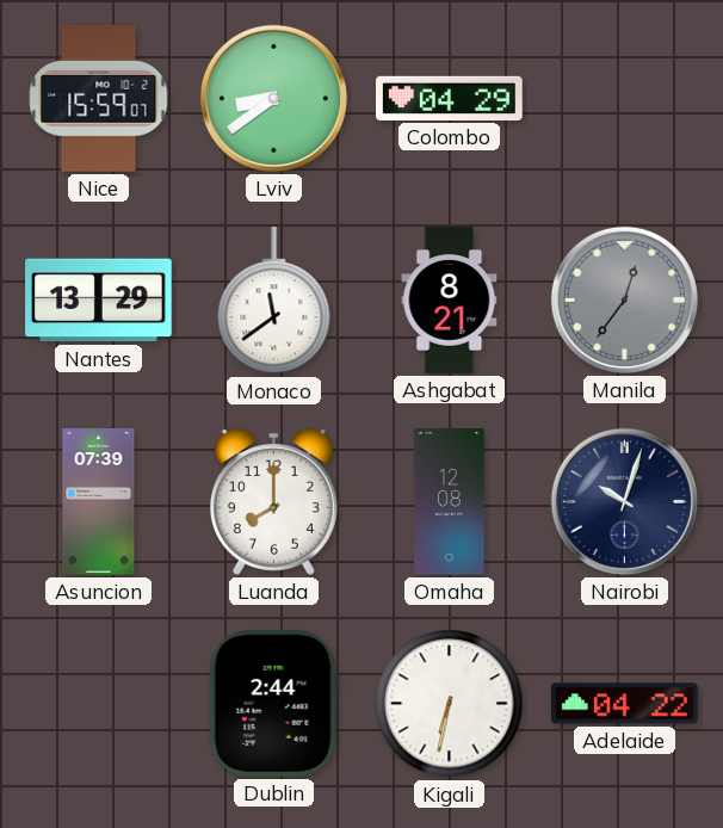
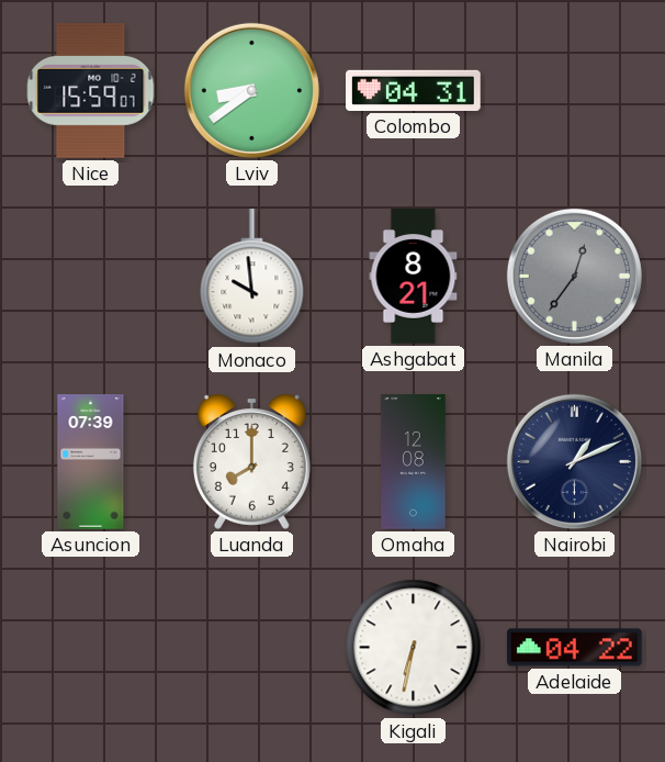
Colombo: 04:29 -> 04:31
Nantes: 13:29 -> none
Monaco: 11:39 -> 9:59
Nairobi: 10:03 -> 1:11
Dublin: 2:44 -> none
